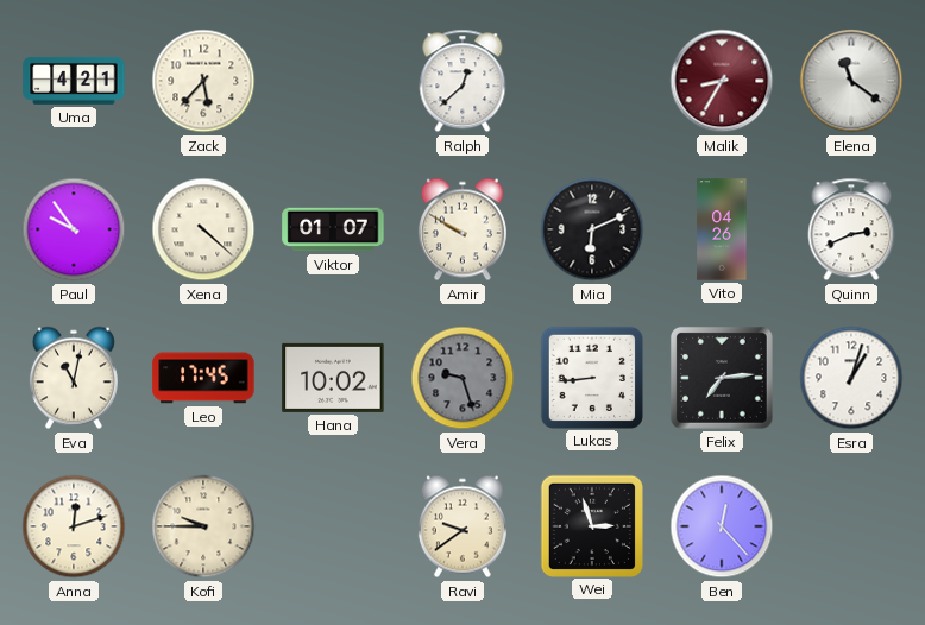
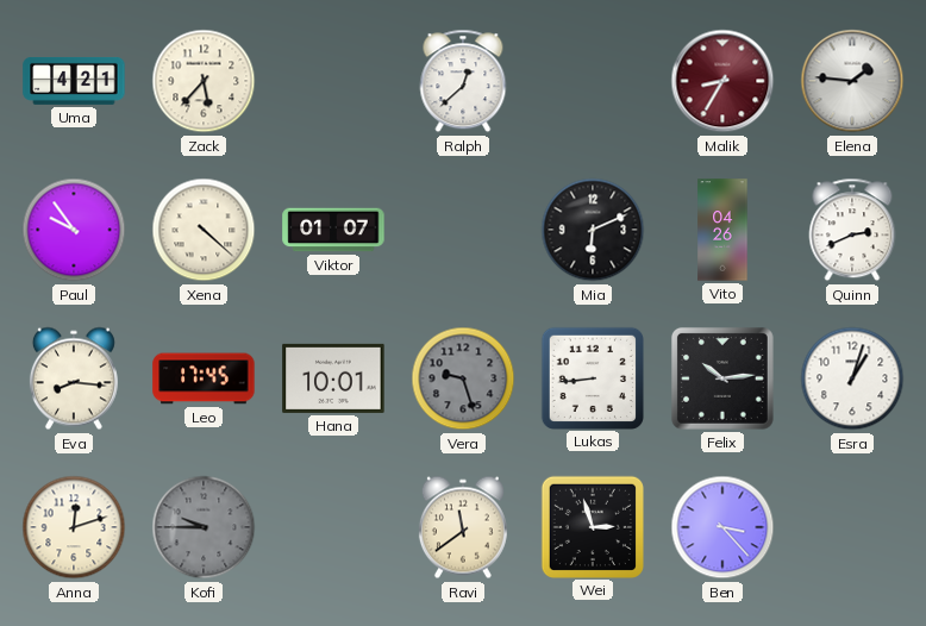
Elena: 11:21 -> 1:46
Amir: 9:50 -> none
Eva: 11:02 -> 8:16
Hana: 10:02 -> 10:01
Felix: 7:14 -> 10:14
Kofi dial: cream -> grey
Ravi: 9:39 -> 11:39
Ben: 12:23 -> 3:23
